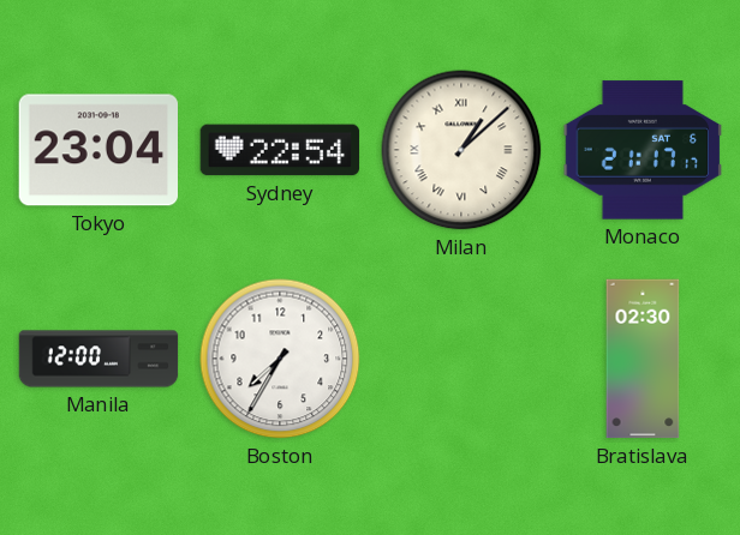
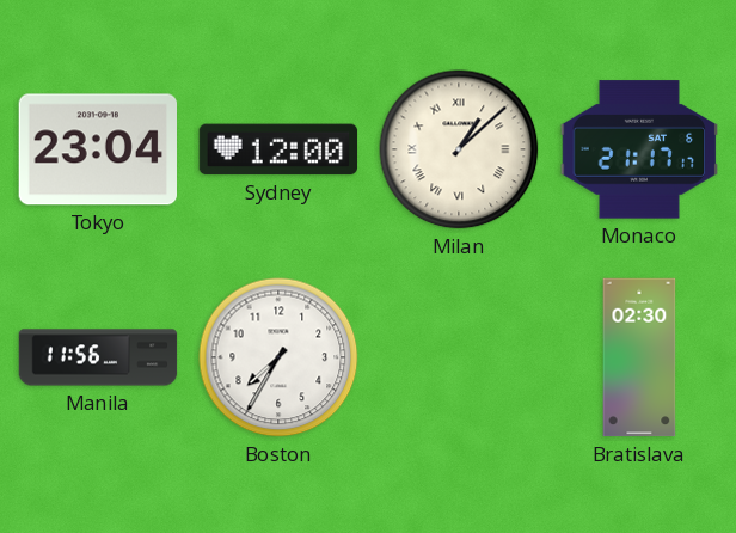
Sydney: 22:54 -> 12:00
Manila: 12:00 -> 11:56
